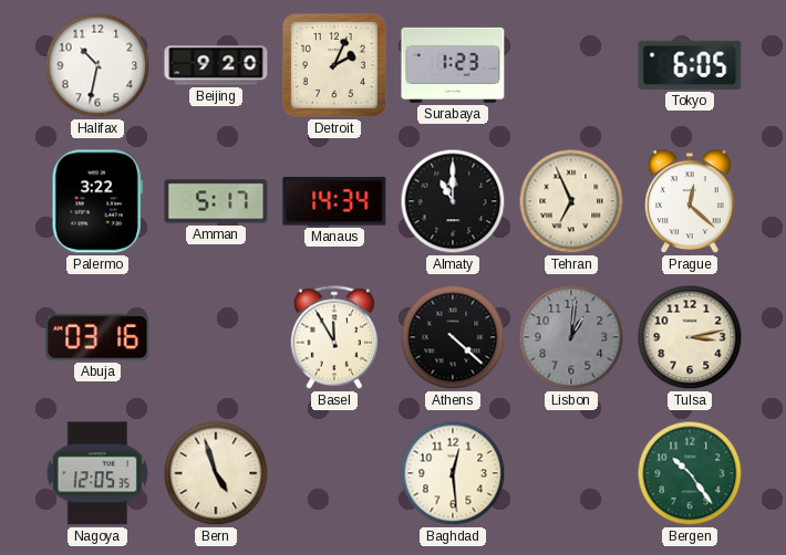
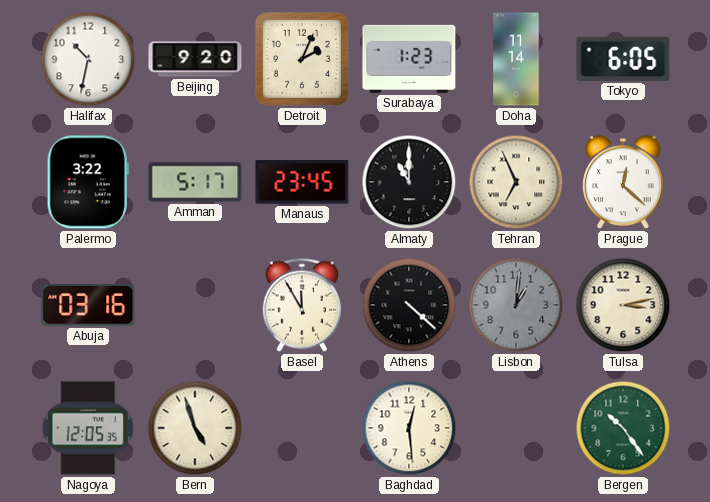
Doha: none -> 11:14
Manaus: 14:34 -> 23:45
